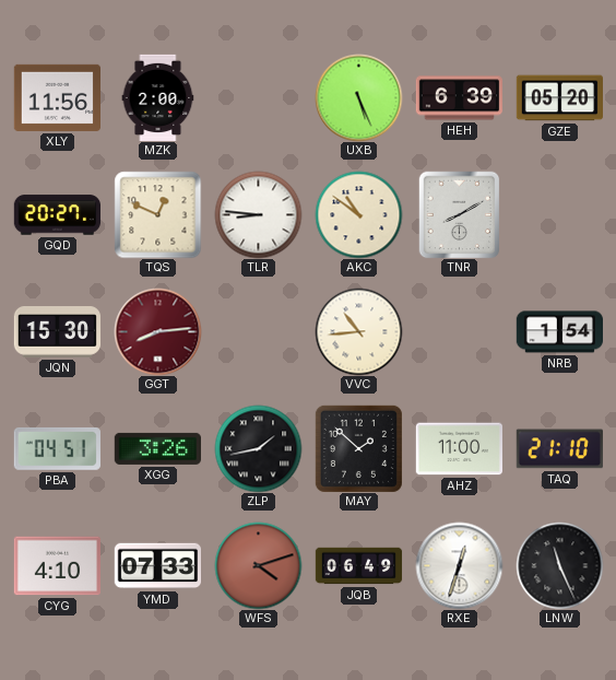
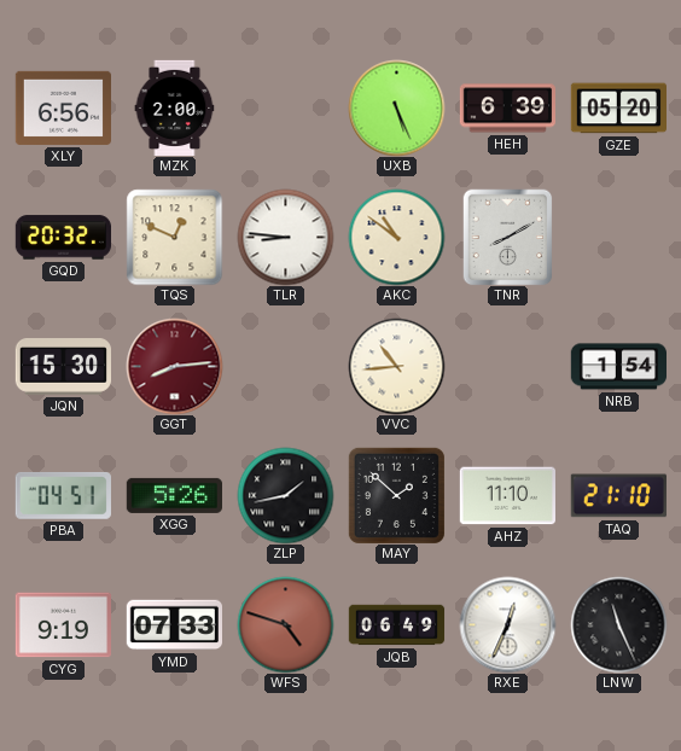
XLY: 11:56 -> 6:56
GQD: 20:27 -> 20:32
XGG: 3:26 -> 5:26
AHZ: 11:00 -> 11:10
CYG: 4:10 -> 9:19
WFS: 4:12 -> 4:48
RXE: 12:33 -> 12:34
